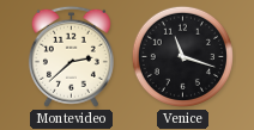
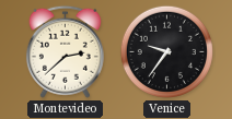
Venice: 11:18 -> 9:36
